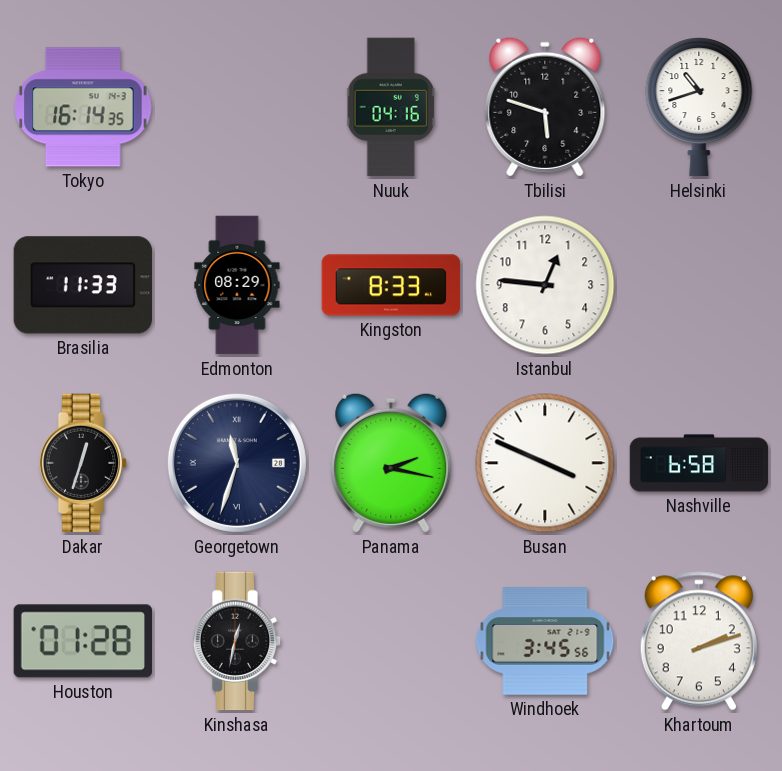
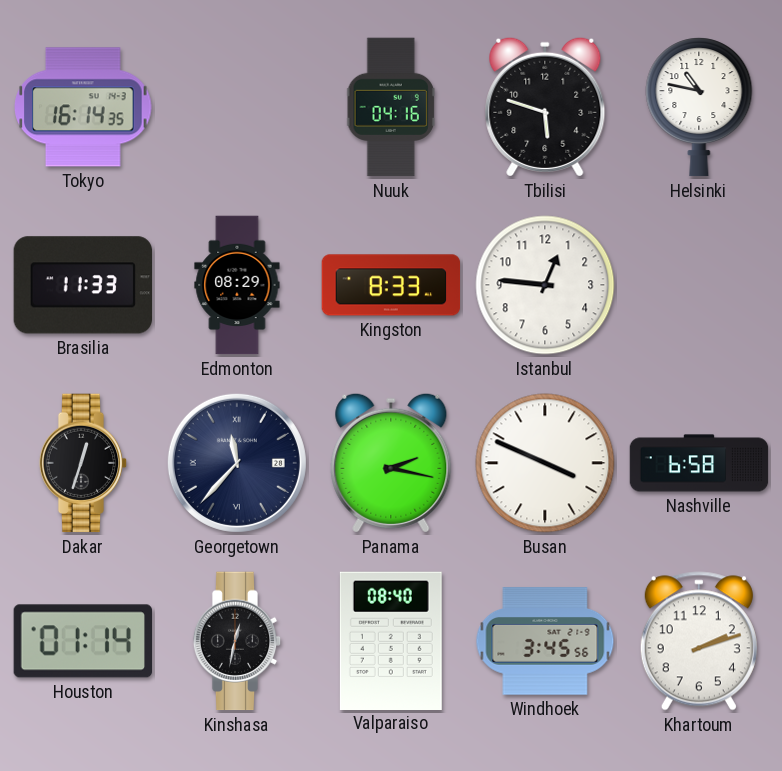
Helsinki: 10:42 -> 10:47
Georgetown: 11:33 -> 11:37
Houston: 01:28 -> 01:14
Valparaiso: none -> 08:40
